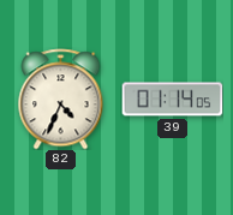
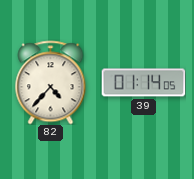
82: 4:34 -> 4:37
